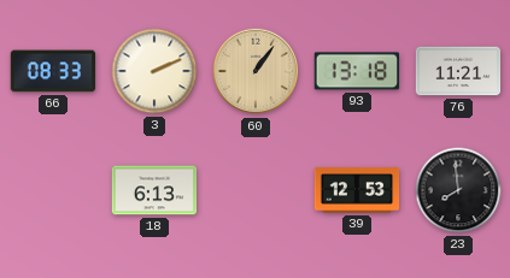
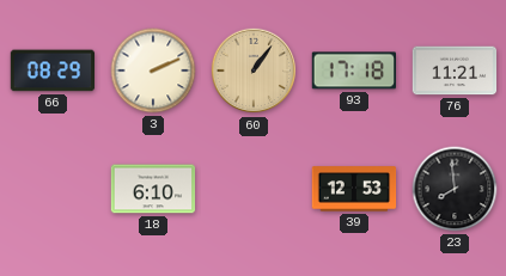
66: 08:33 -> 08:29
93: 13:18 -> 17:18
18: 6:13 -> 6:10
